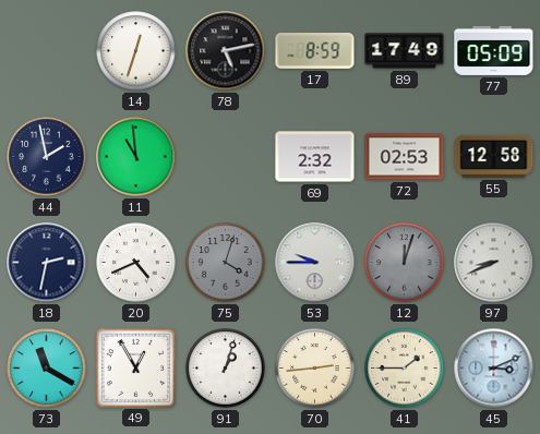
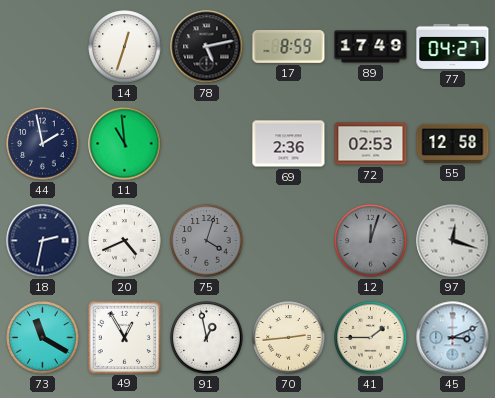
77: 05:09 -> 04:27
69: 2:32 -> 2:36
53: 9:45 -> none
97: 8:41 -> 12:18
91: 1:03 -> 12:58
